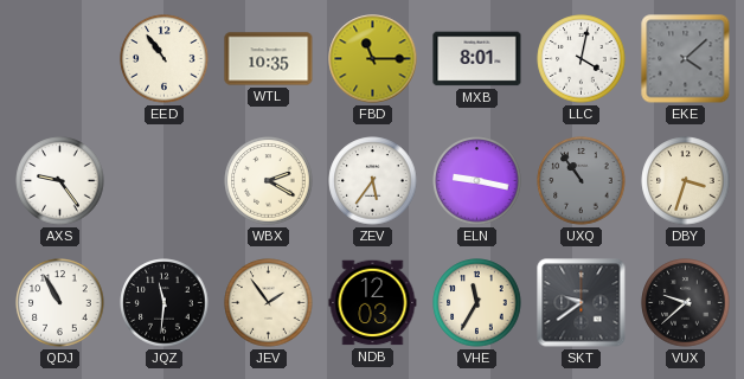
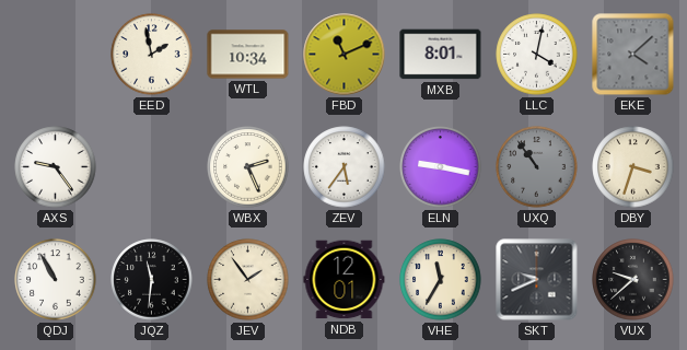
EED: 10:54 -> 1:58
WTL: 10:35 -> 10:34
FBD: 11:15 -> 11:11
WBX: 2:20 -> 2:26
NDB: 12:03 -> 12:01
SKT: 9:39 -> 9:41
